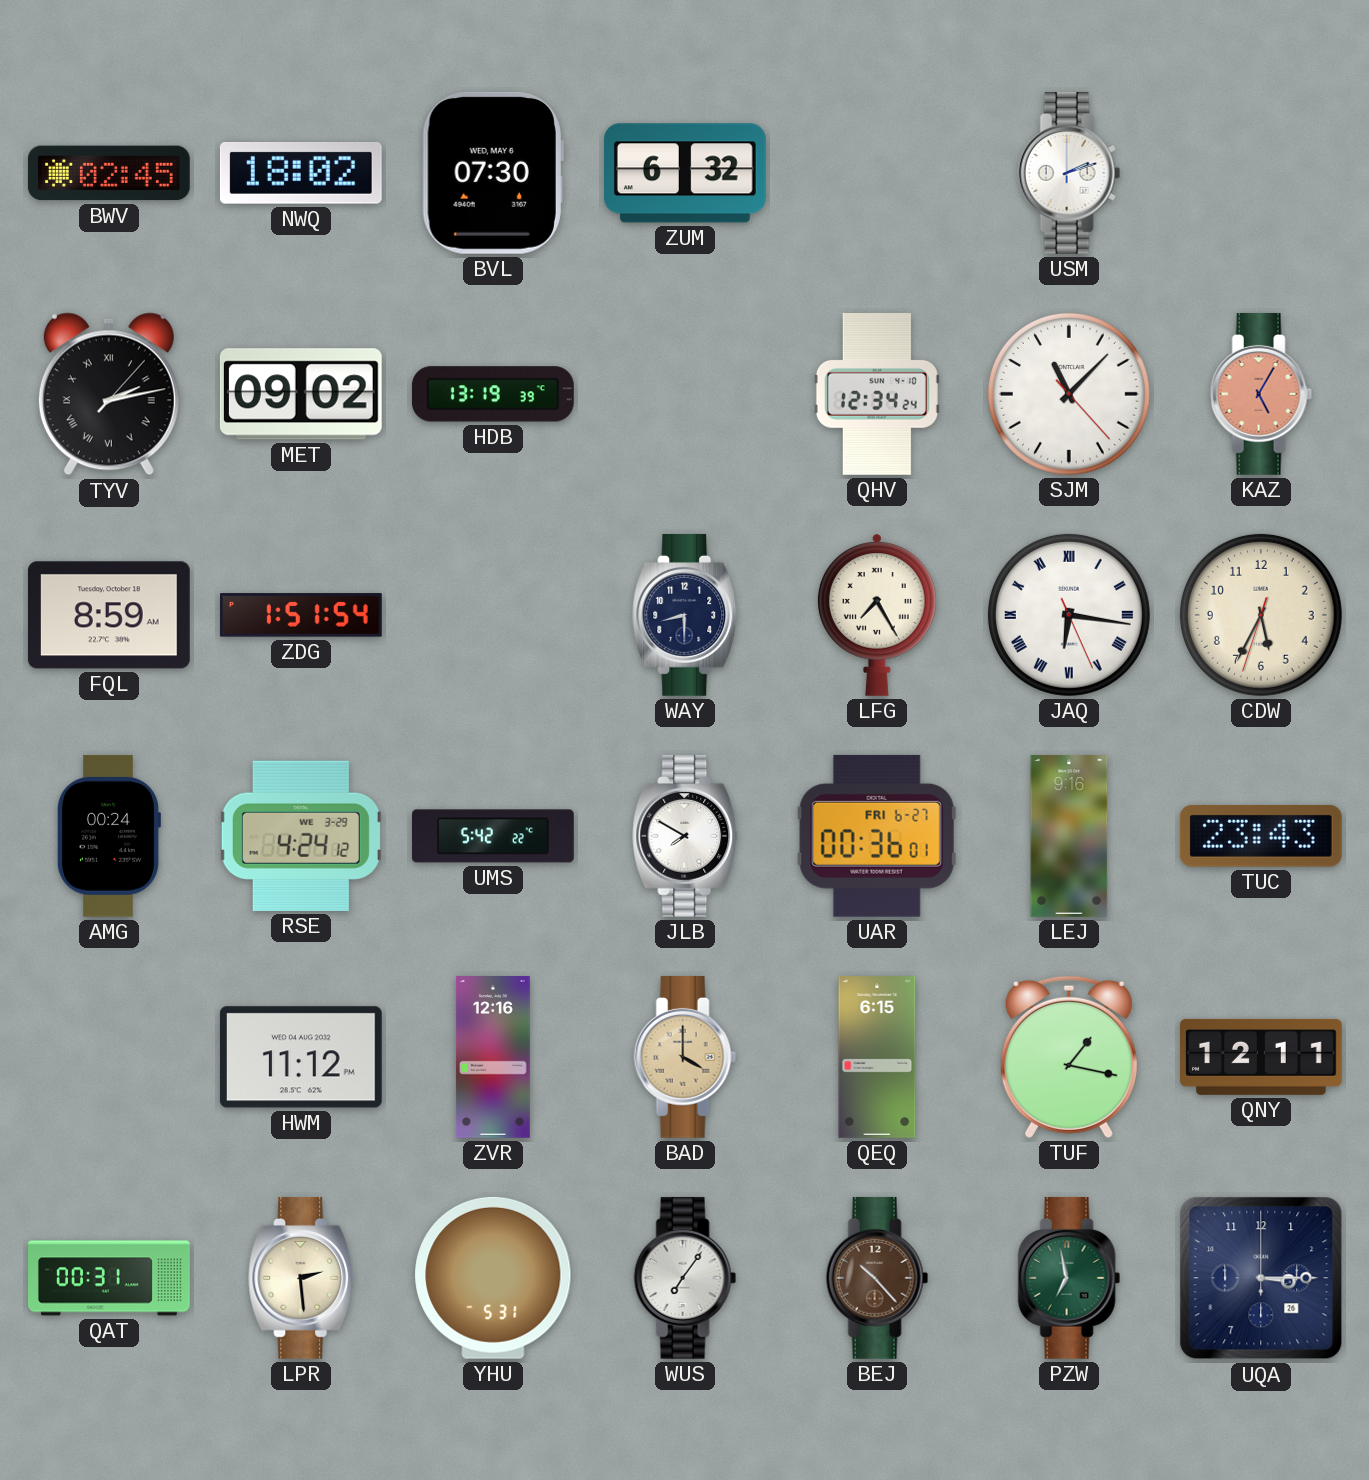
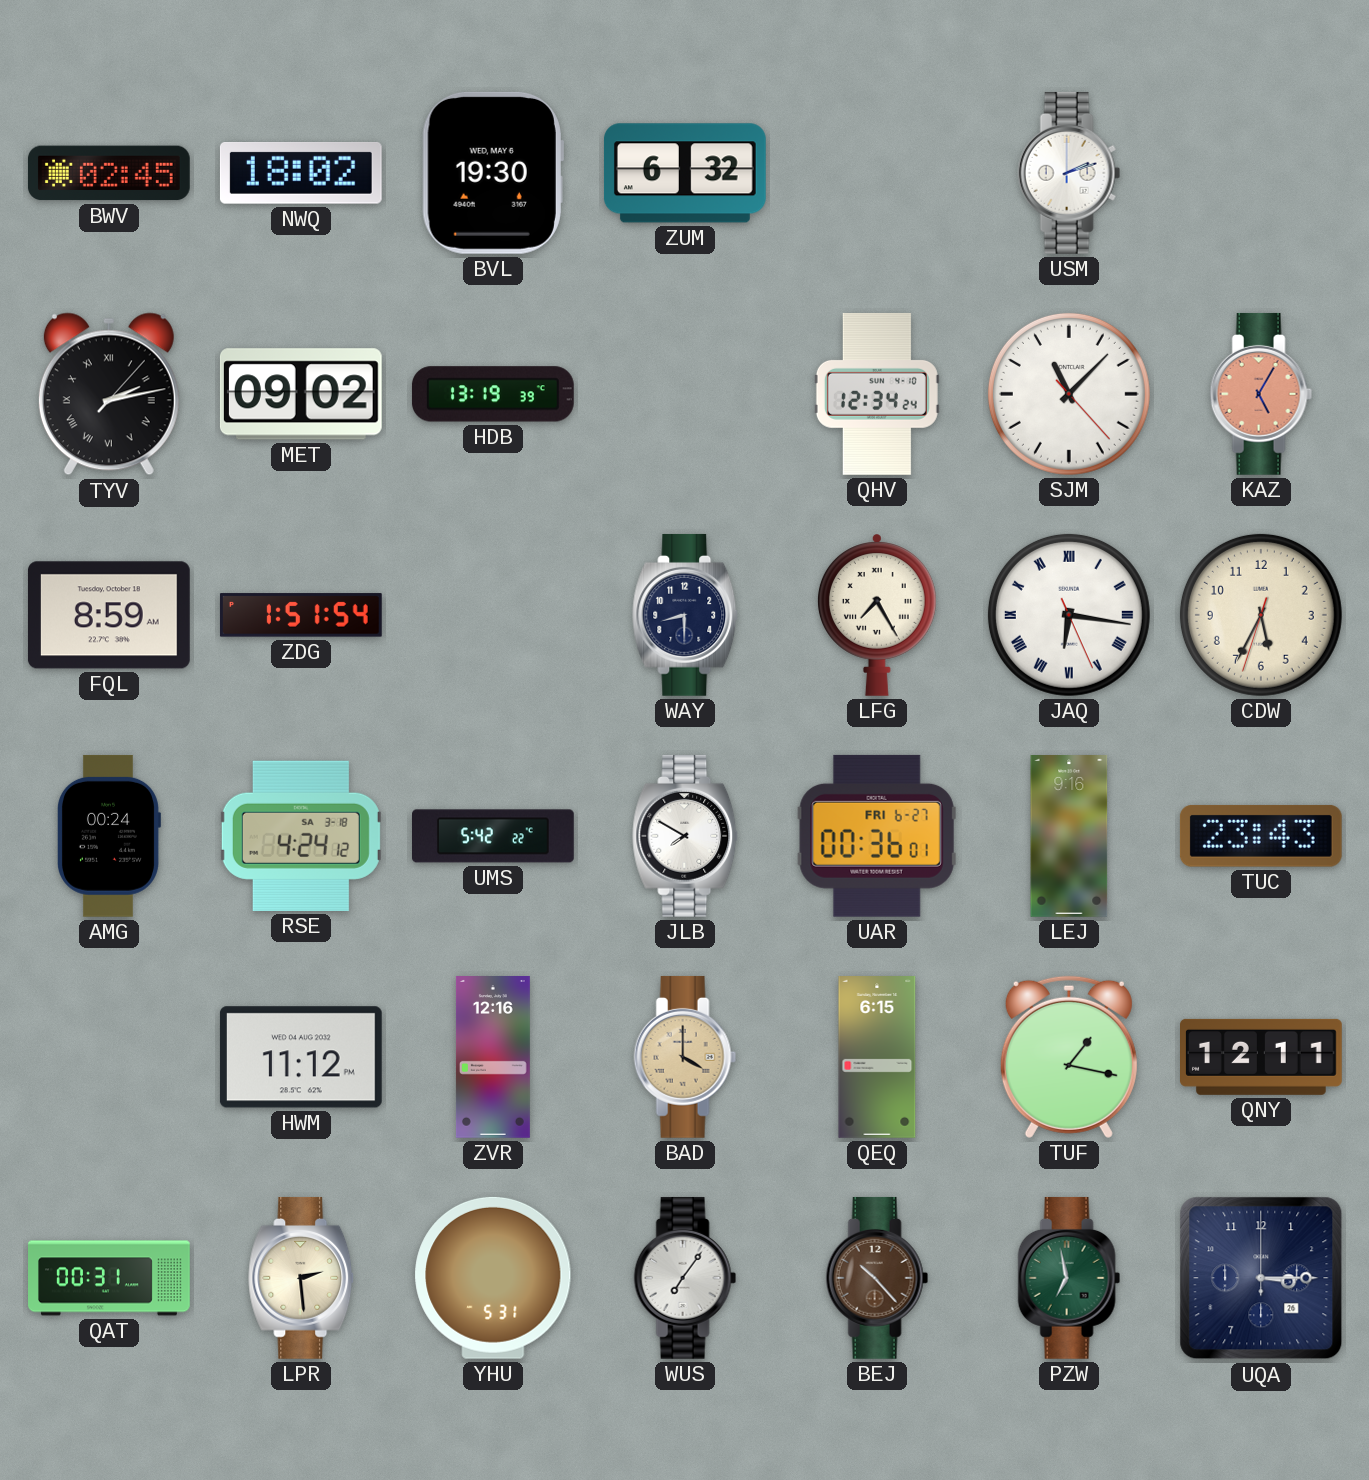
BVL: 07:30 -> 19:30
RSE date: WE 3-29 -> SA 3-18
